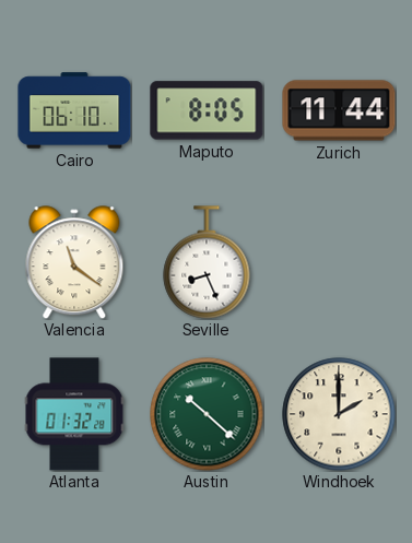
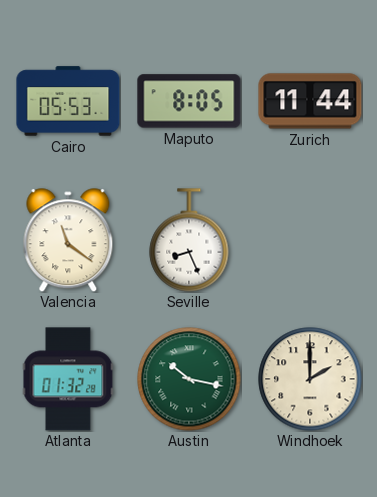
Cairo: 06:10 -> 05:53
Austin: 10:22 -> 10:17
